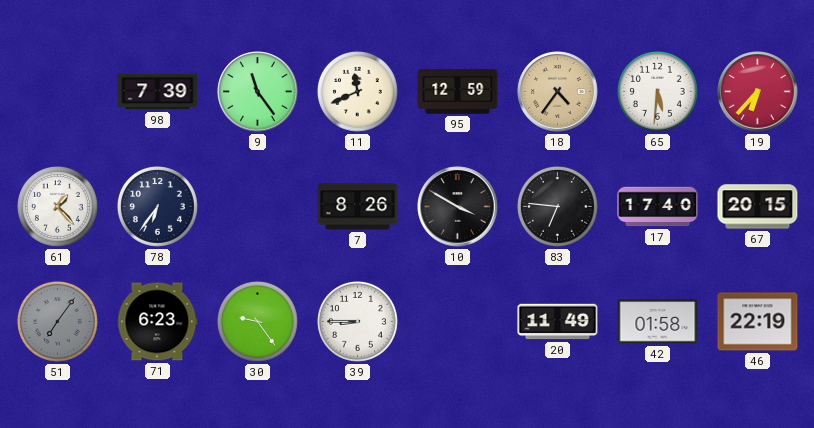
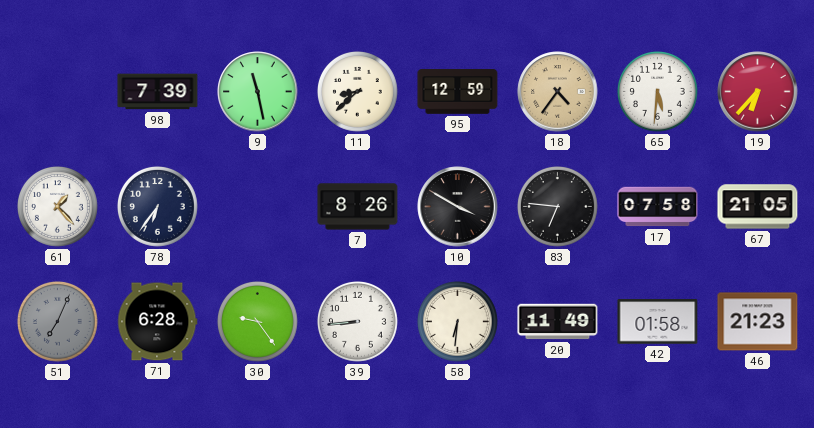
9: 11:24 -> 11:28
11: 11:41 -> 8:38
17: 17:40 -> 07:58
67: 20:15 -> 21:05
51: 7:06 -> 7:04
71: 6:23 -> 6:28
39: 8:45 -> 8:44
58: none -> 6:31
46: 22:19 -> 21:23
